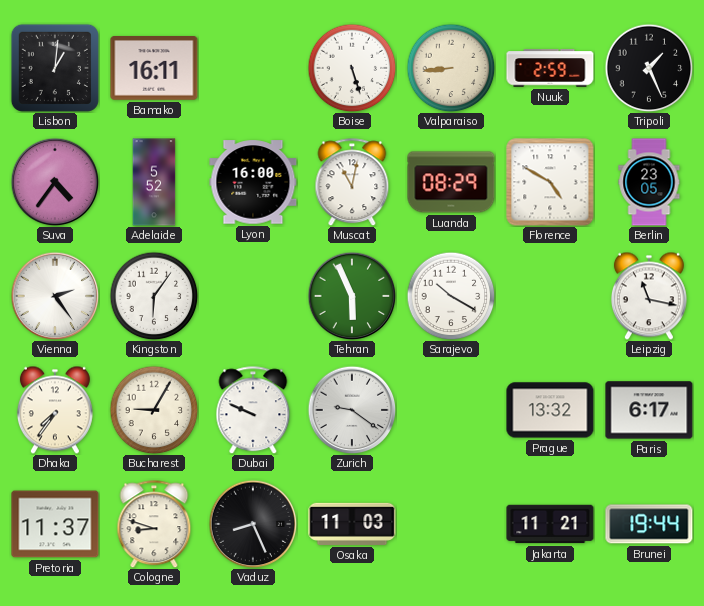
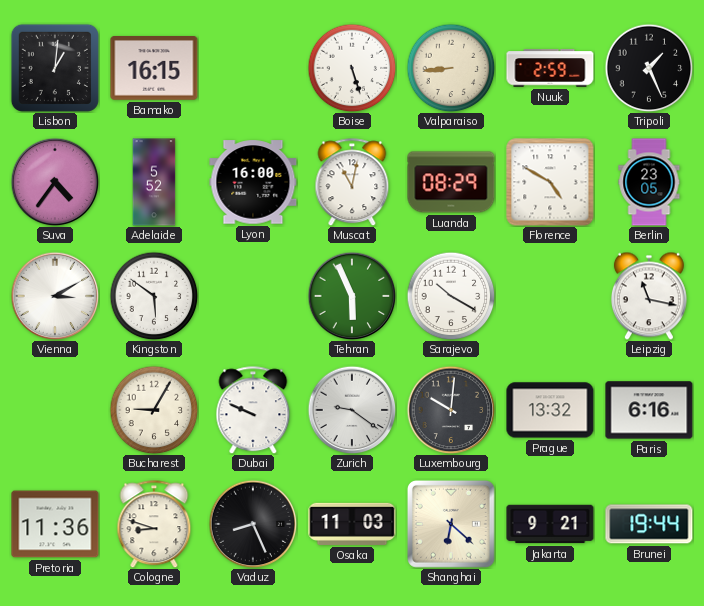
Bamako: 16:11 -> 16:15
Vienna: 2:24 -> 3:10
Kingston: 6:06 -> 5:51
Dhaka: 7:36 -> none
Luxembourg: none -> 10:01
Paris: 6:17 -> 6:16
Pretoria: 11:37 -> 11:36
Shanghai: none -> 6:22
Jakarta: 11:21 -> 9:21
